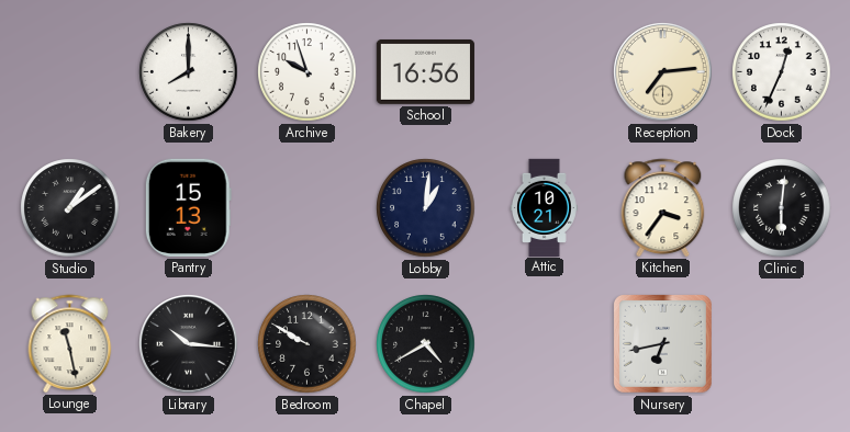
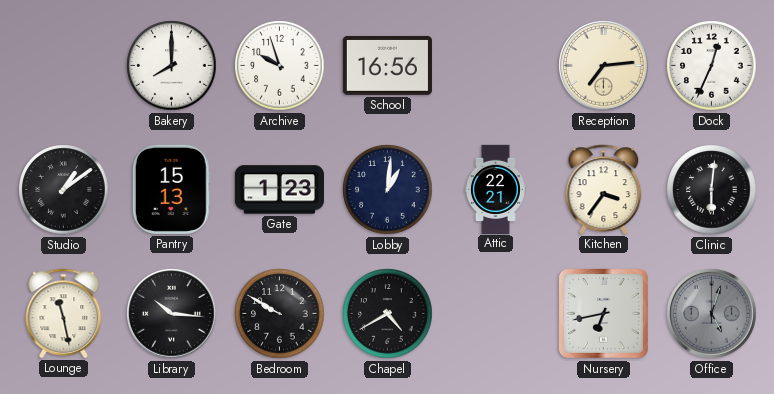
Gate: none -> 1:23
Attic: 10:21 -> 22:21
Office: none -> 5:03
